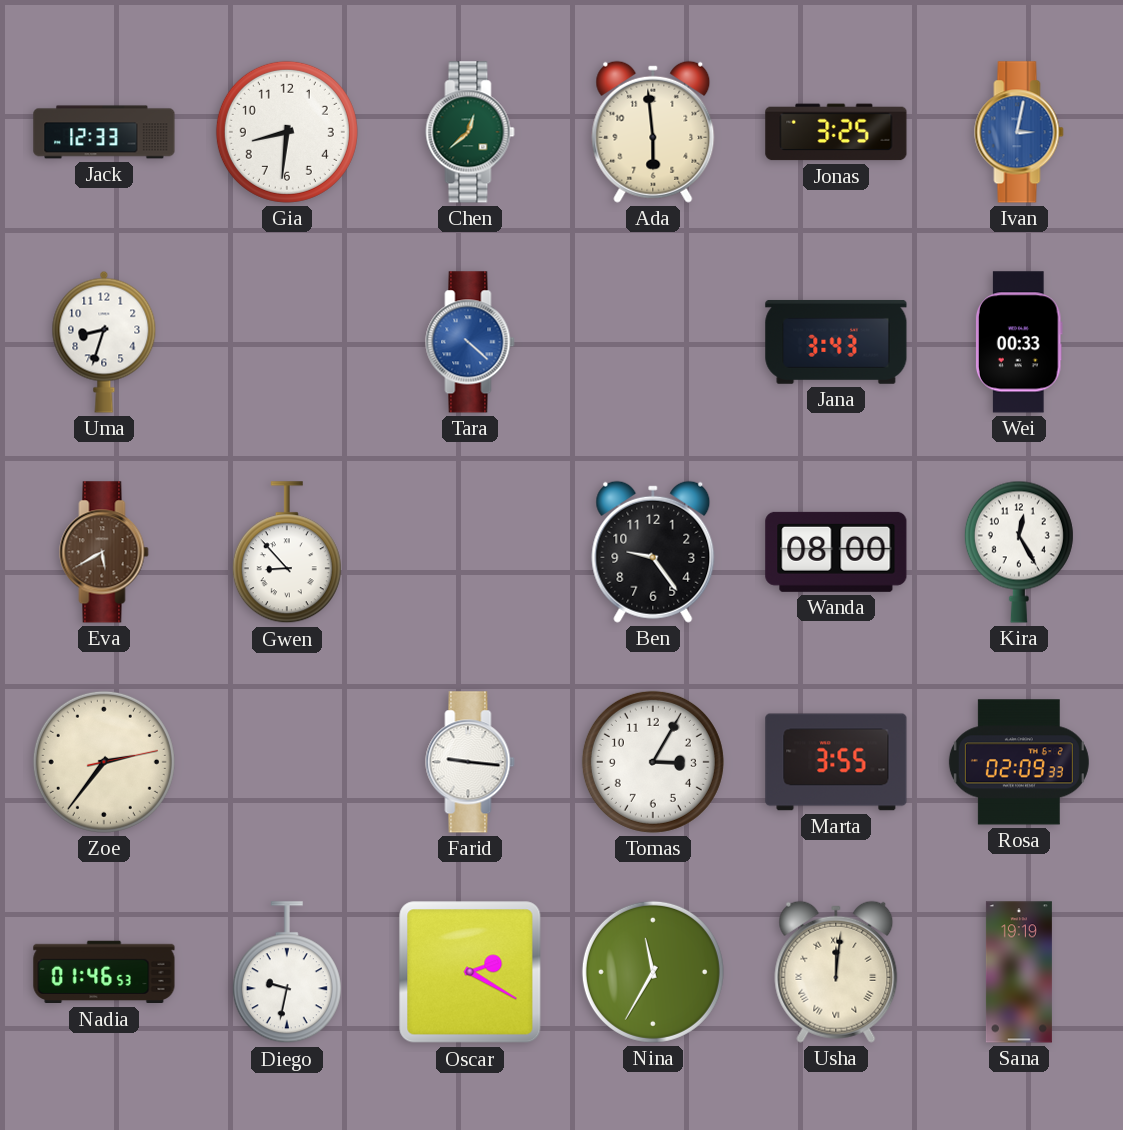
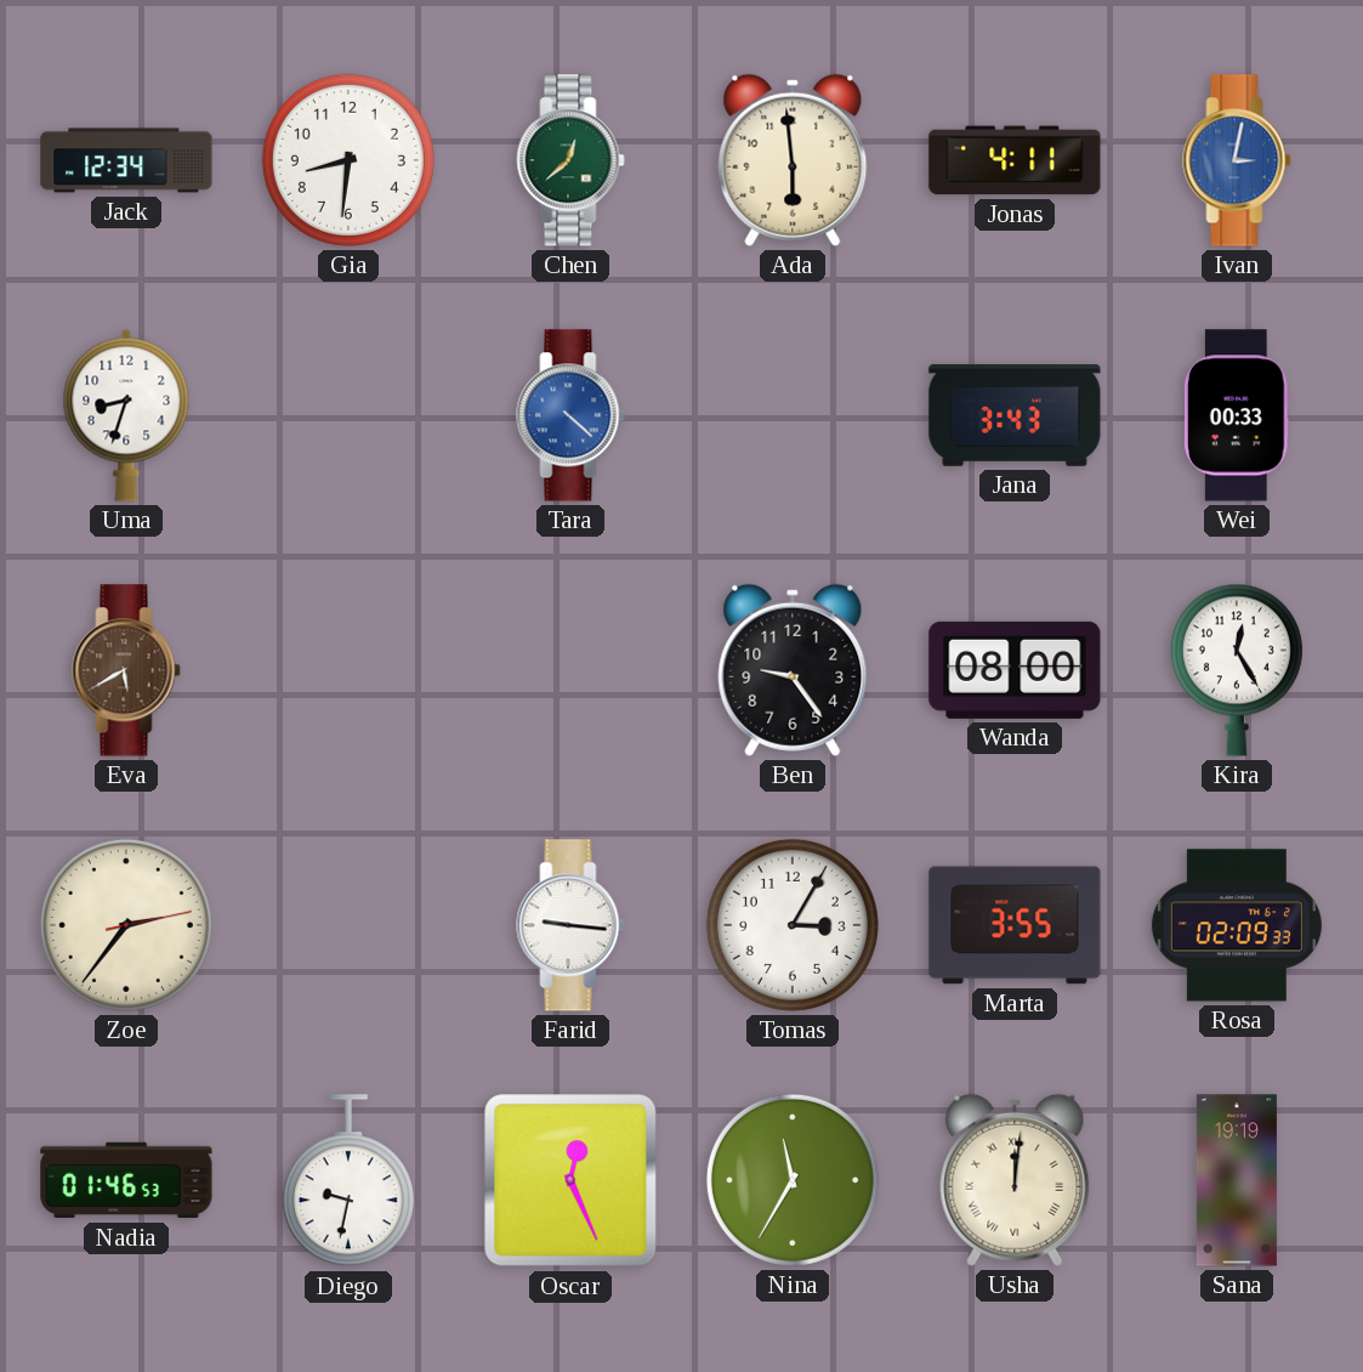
Jack: 12:33 -> 12:34
Jonas: 3:25 -> 4:11
Gwen: 8:53 -> none
Oscar: 2:20 -> 12:26
